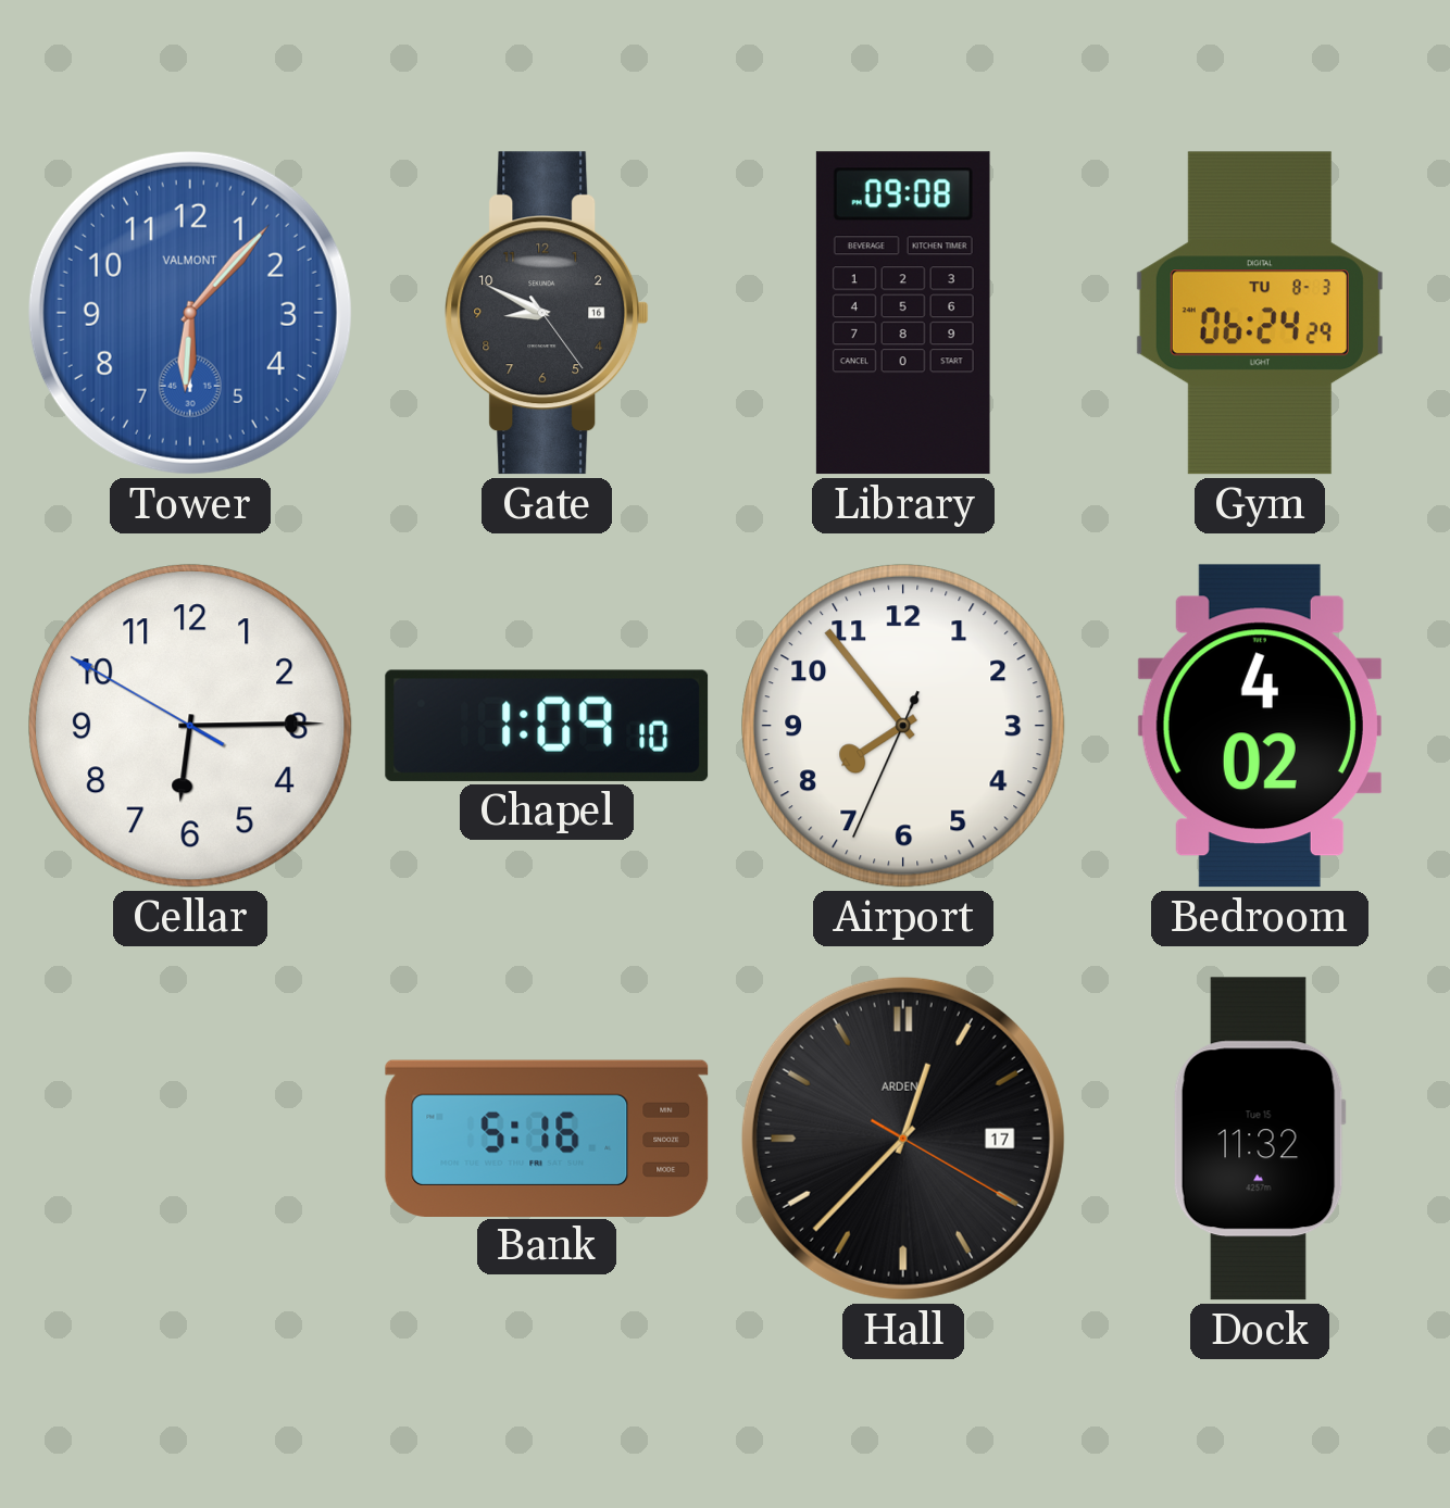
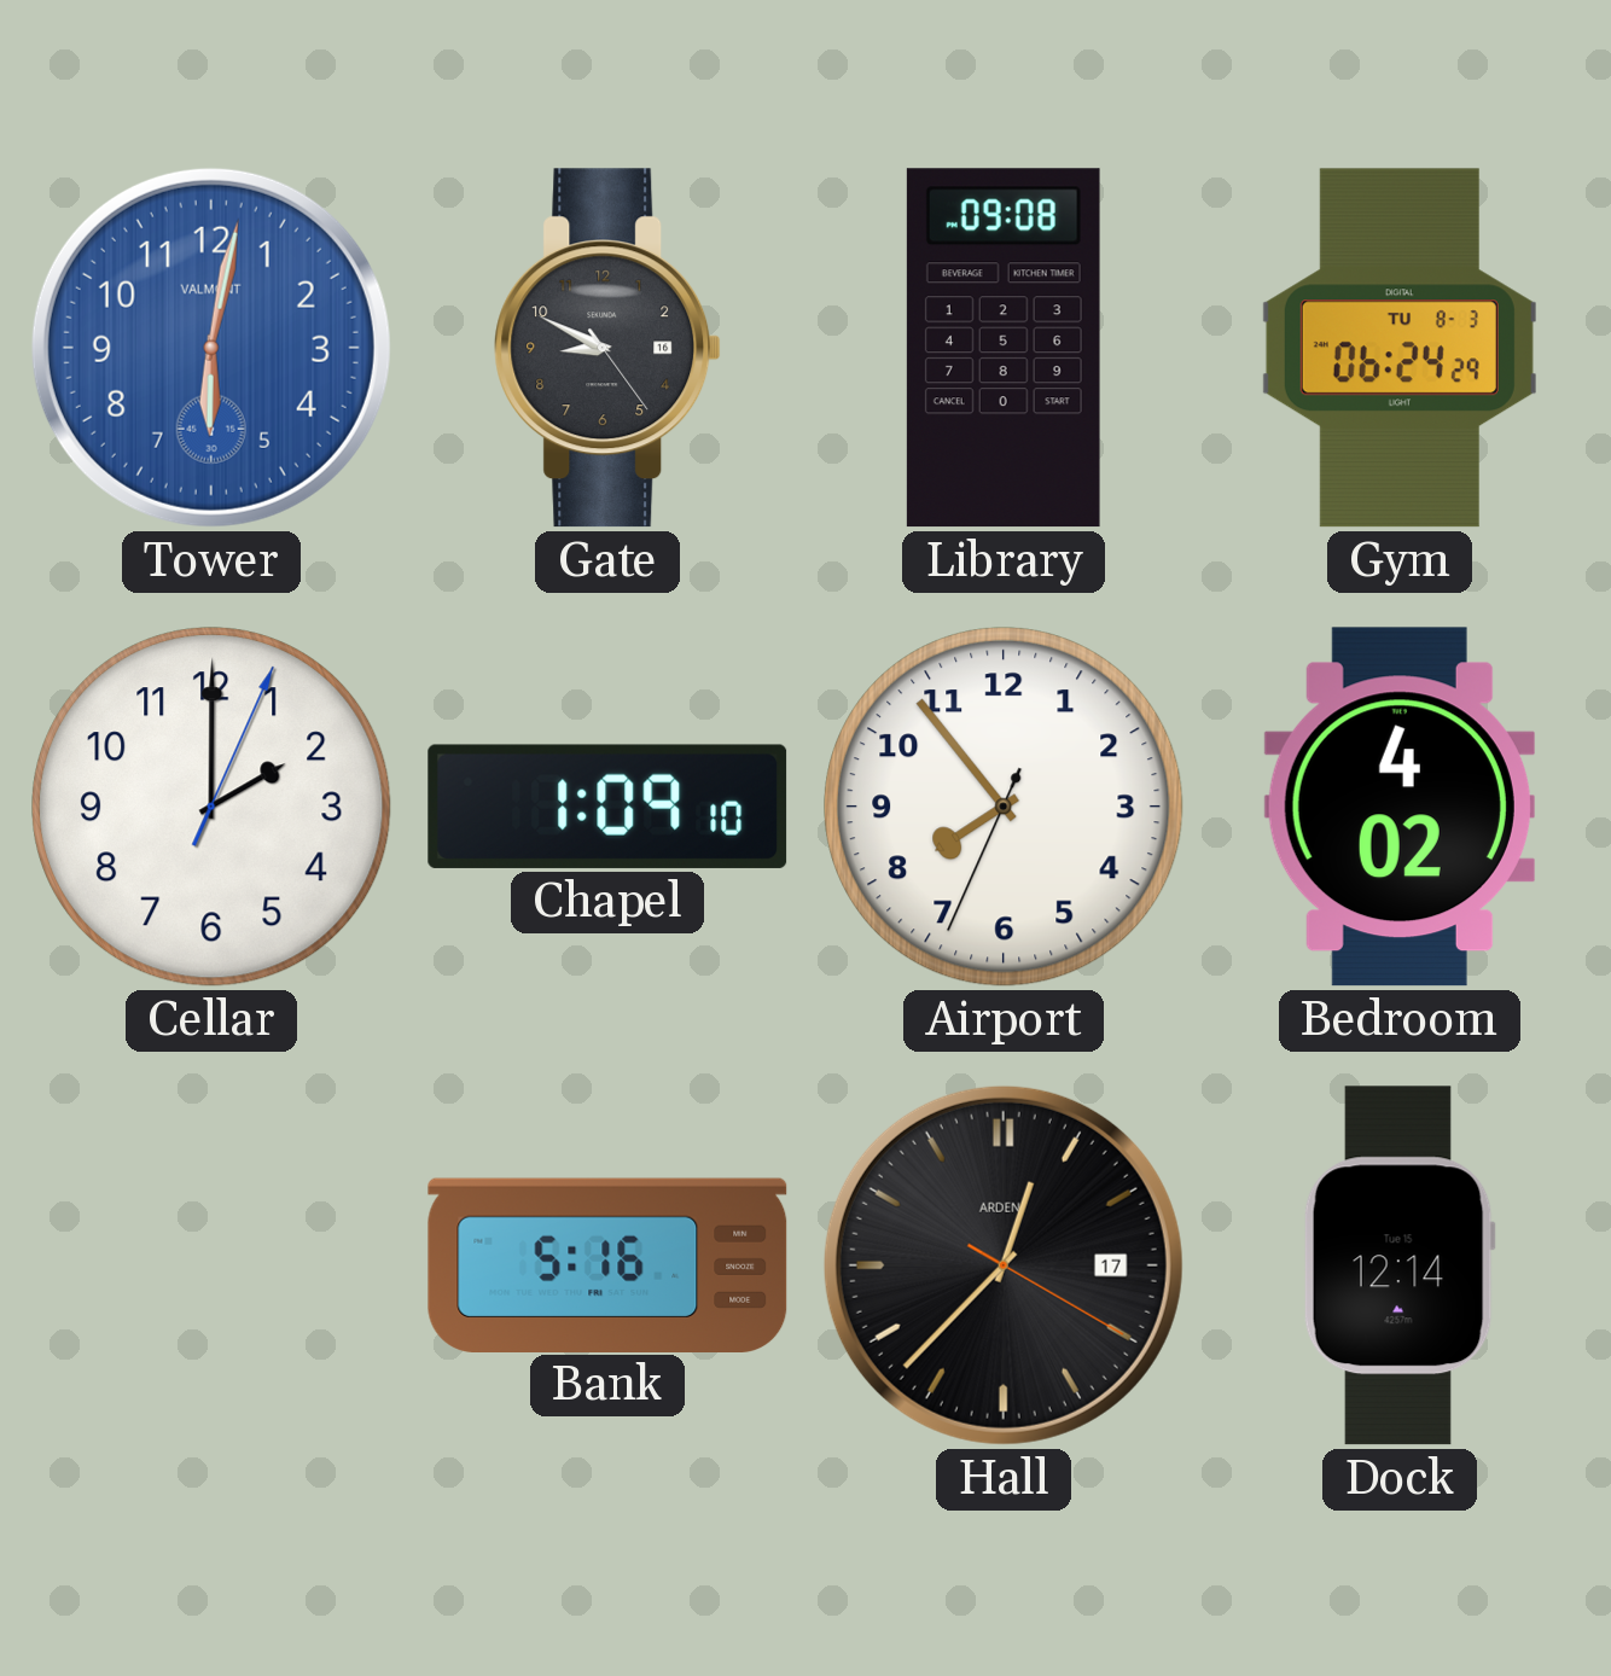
Tower: 6:07 -> 6:02
Cellar: 6:14 -> 2:00
Dock: 11:32 -> 12:14
